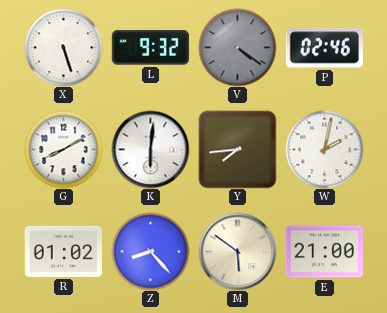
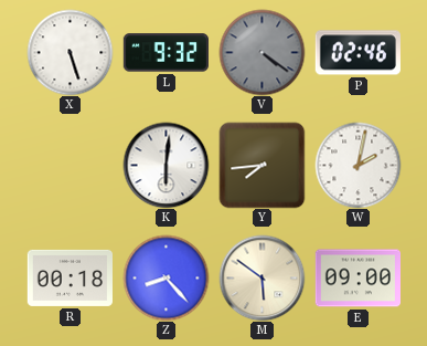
G: 8:10 -> none
R: 01:02 -> 00:18
E: 21:00 -> 09:00
